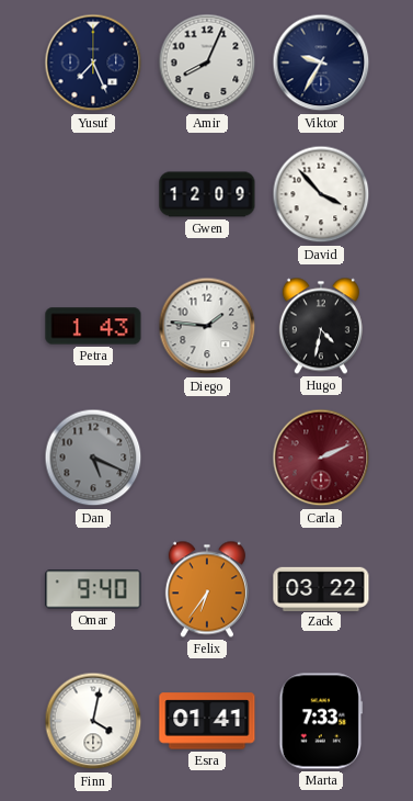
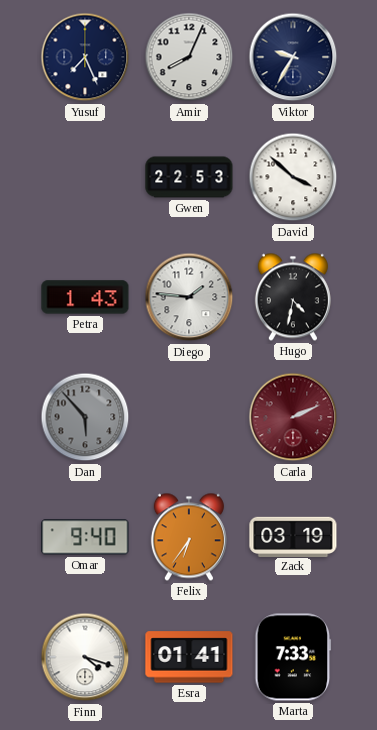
Gwen: 12:09 -> 22:53
David: 3:53 -> 3:52
Dan: 5:19 -> 5:53
Zack: 03:22 -> 03:19
Finn: 4:02 -> 4:18
